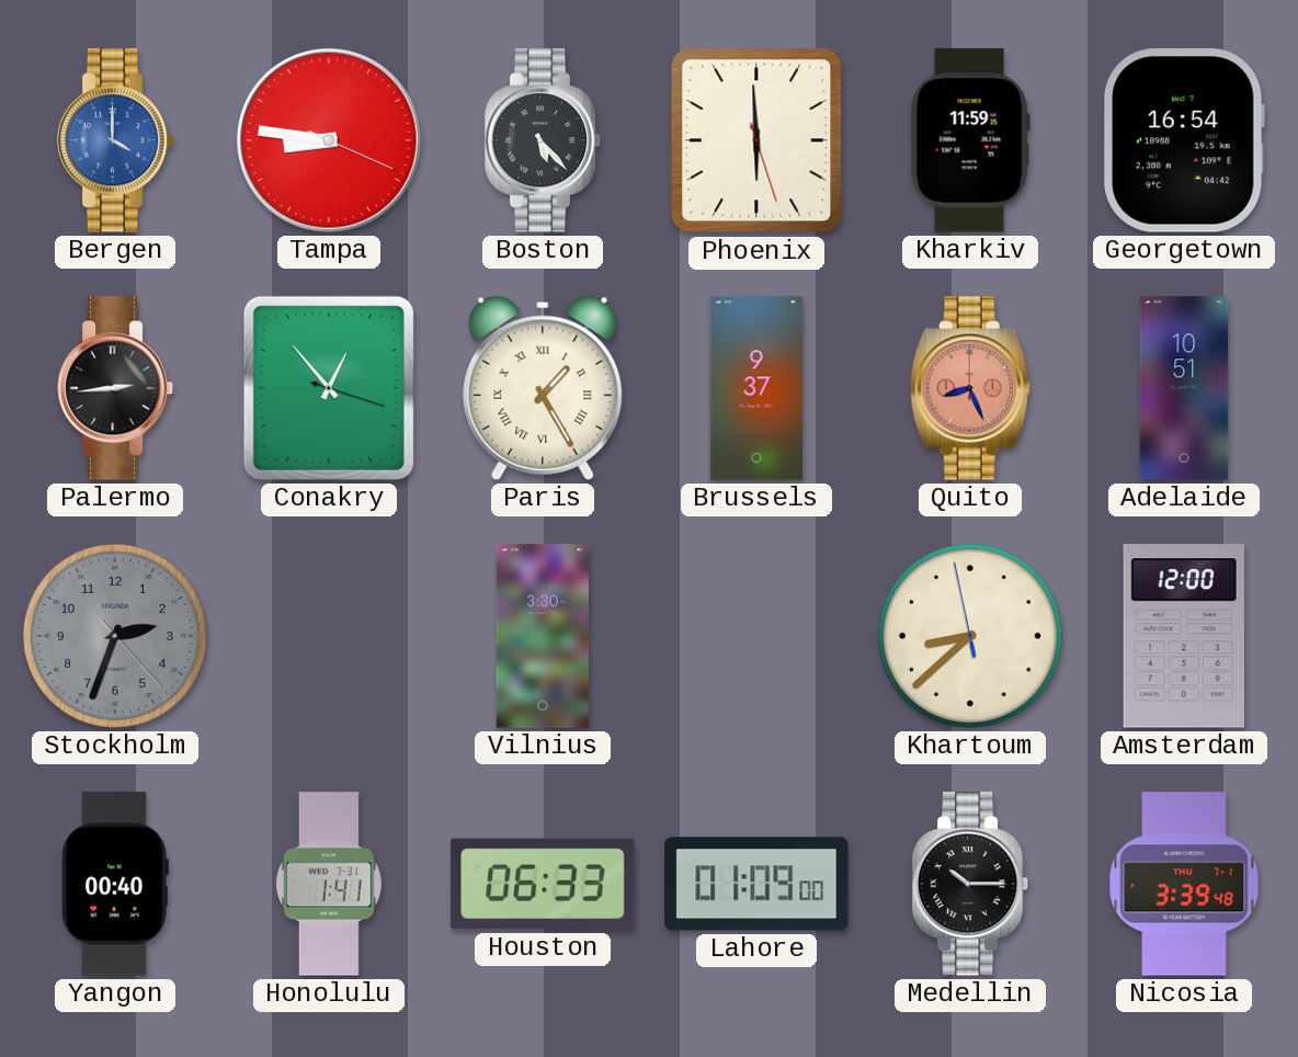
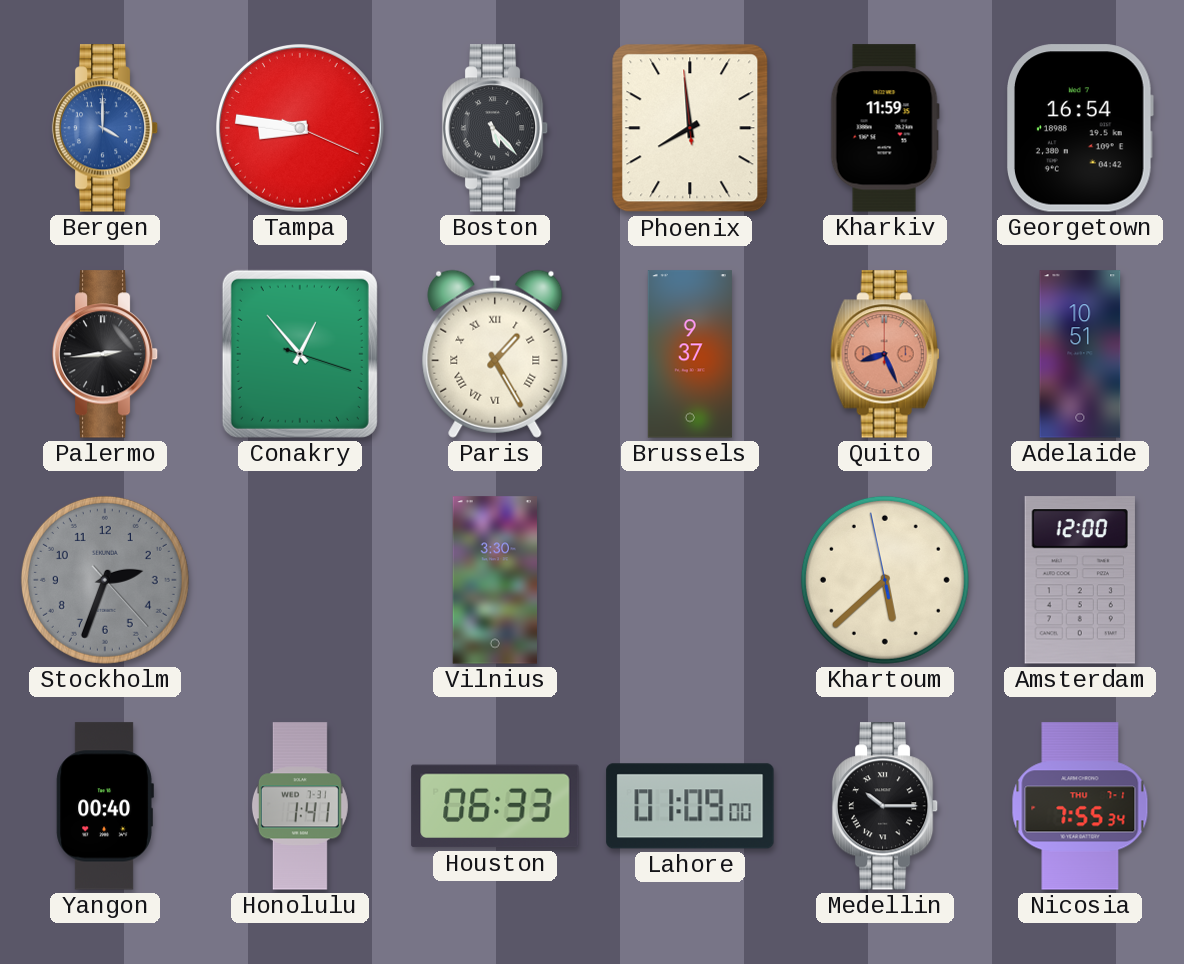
Phoenix: 5:59 -> 7:58
Khartoum: 8:37 -> 5:37
Nicosia: 3:39 -> 7:55
